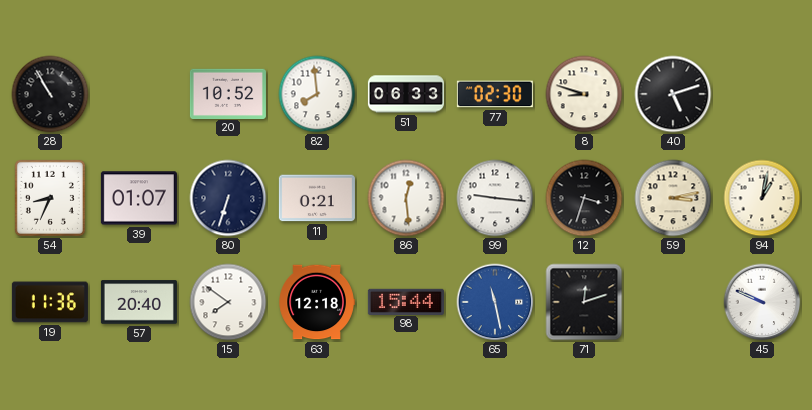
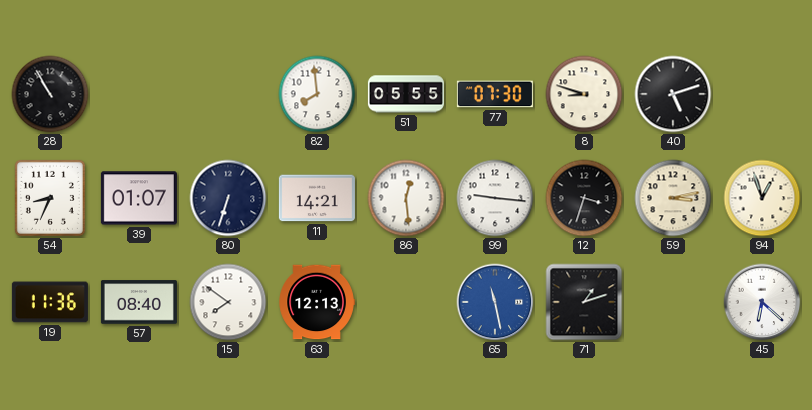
20: 10:52 -> none
51: 06:33 -> 05:55
77: 02:30 -> 07:30
11: 0:21 -> 14:21
94: 1:02 -> 12:57
57: 20:40 -> 08:40
63: 12:18 -> 12:13
98: 15:44 -> none
71: 12:12 -> 1:12
45: 9:49 -> 6:22
